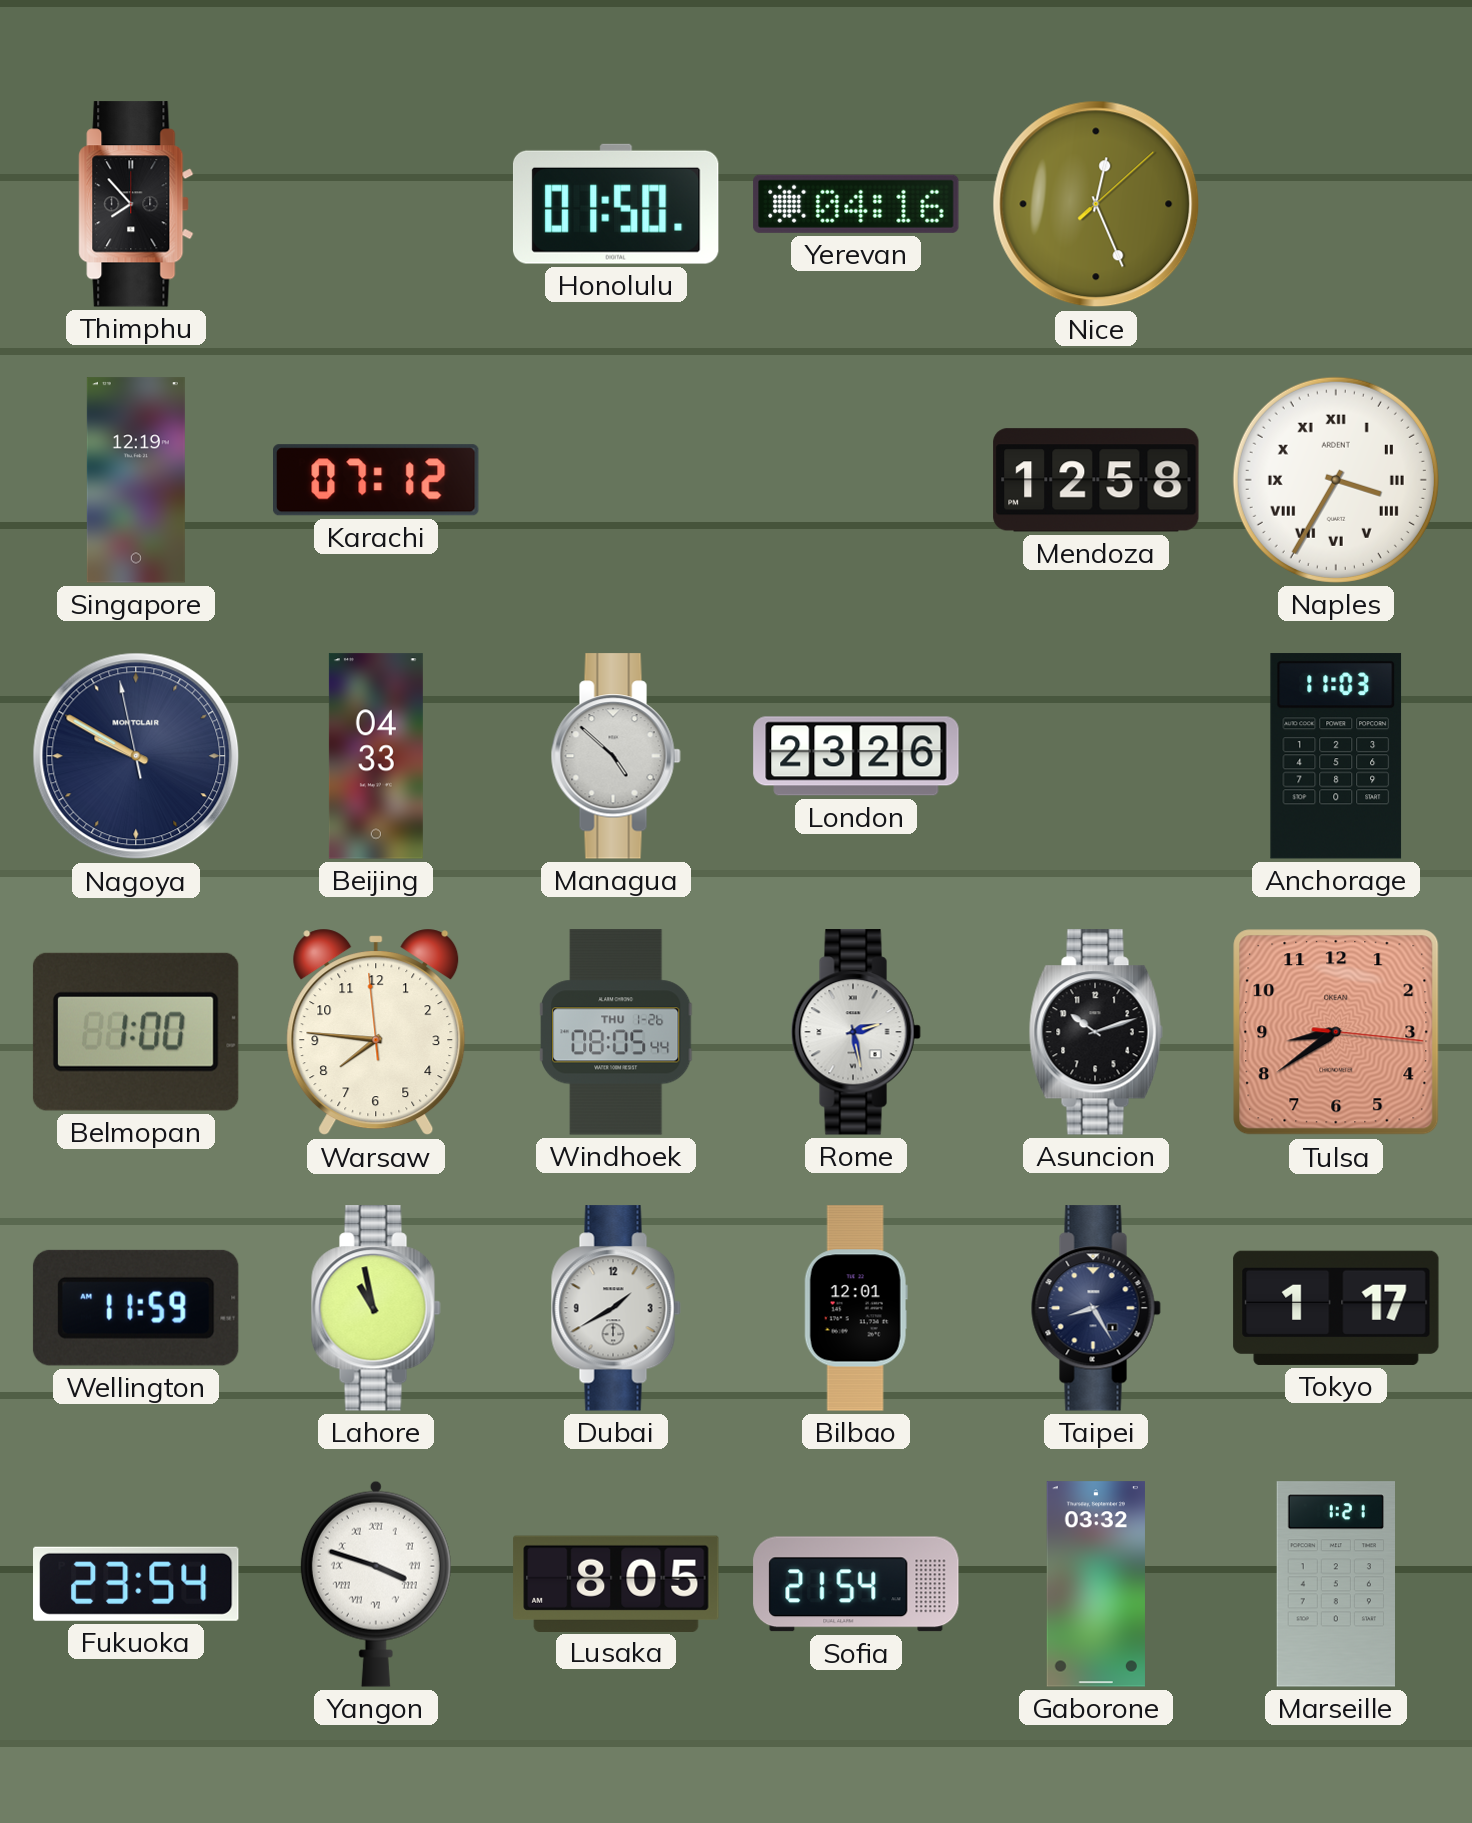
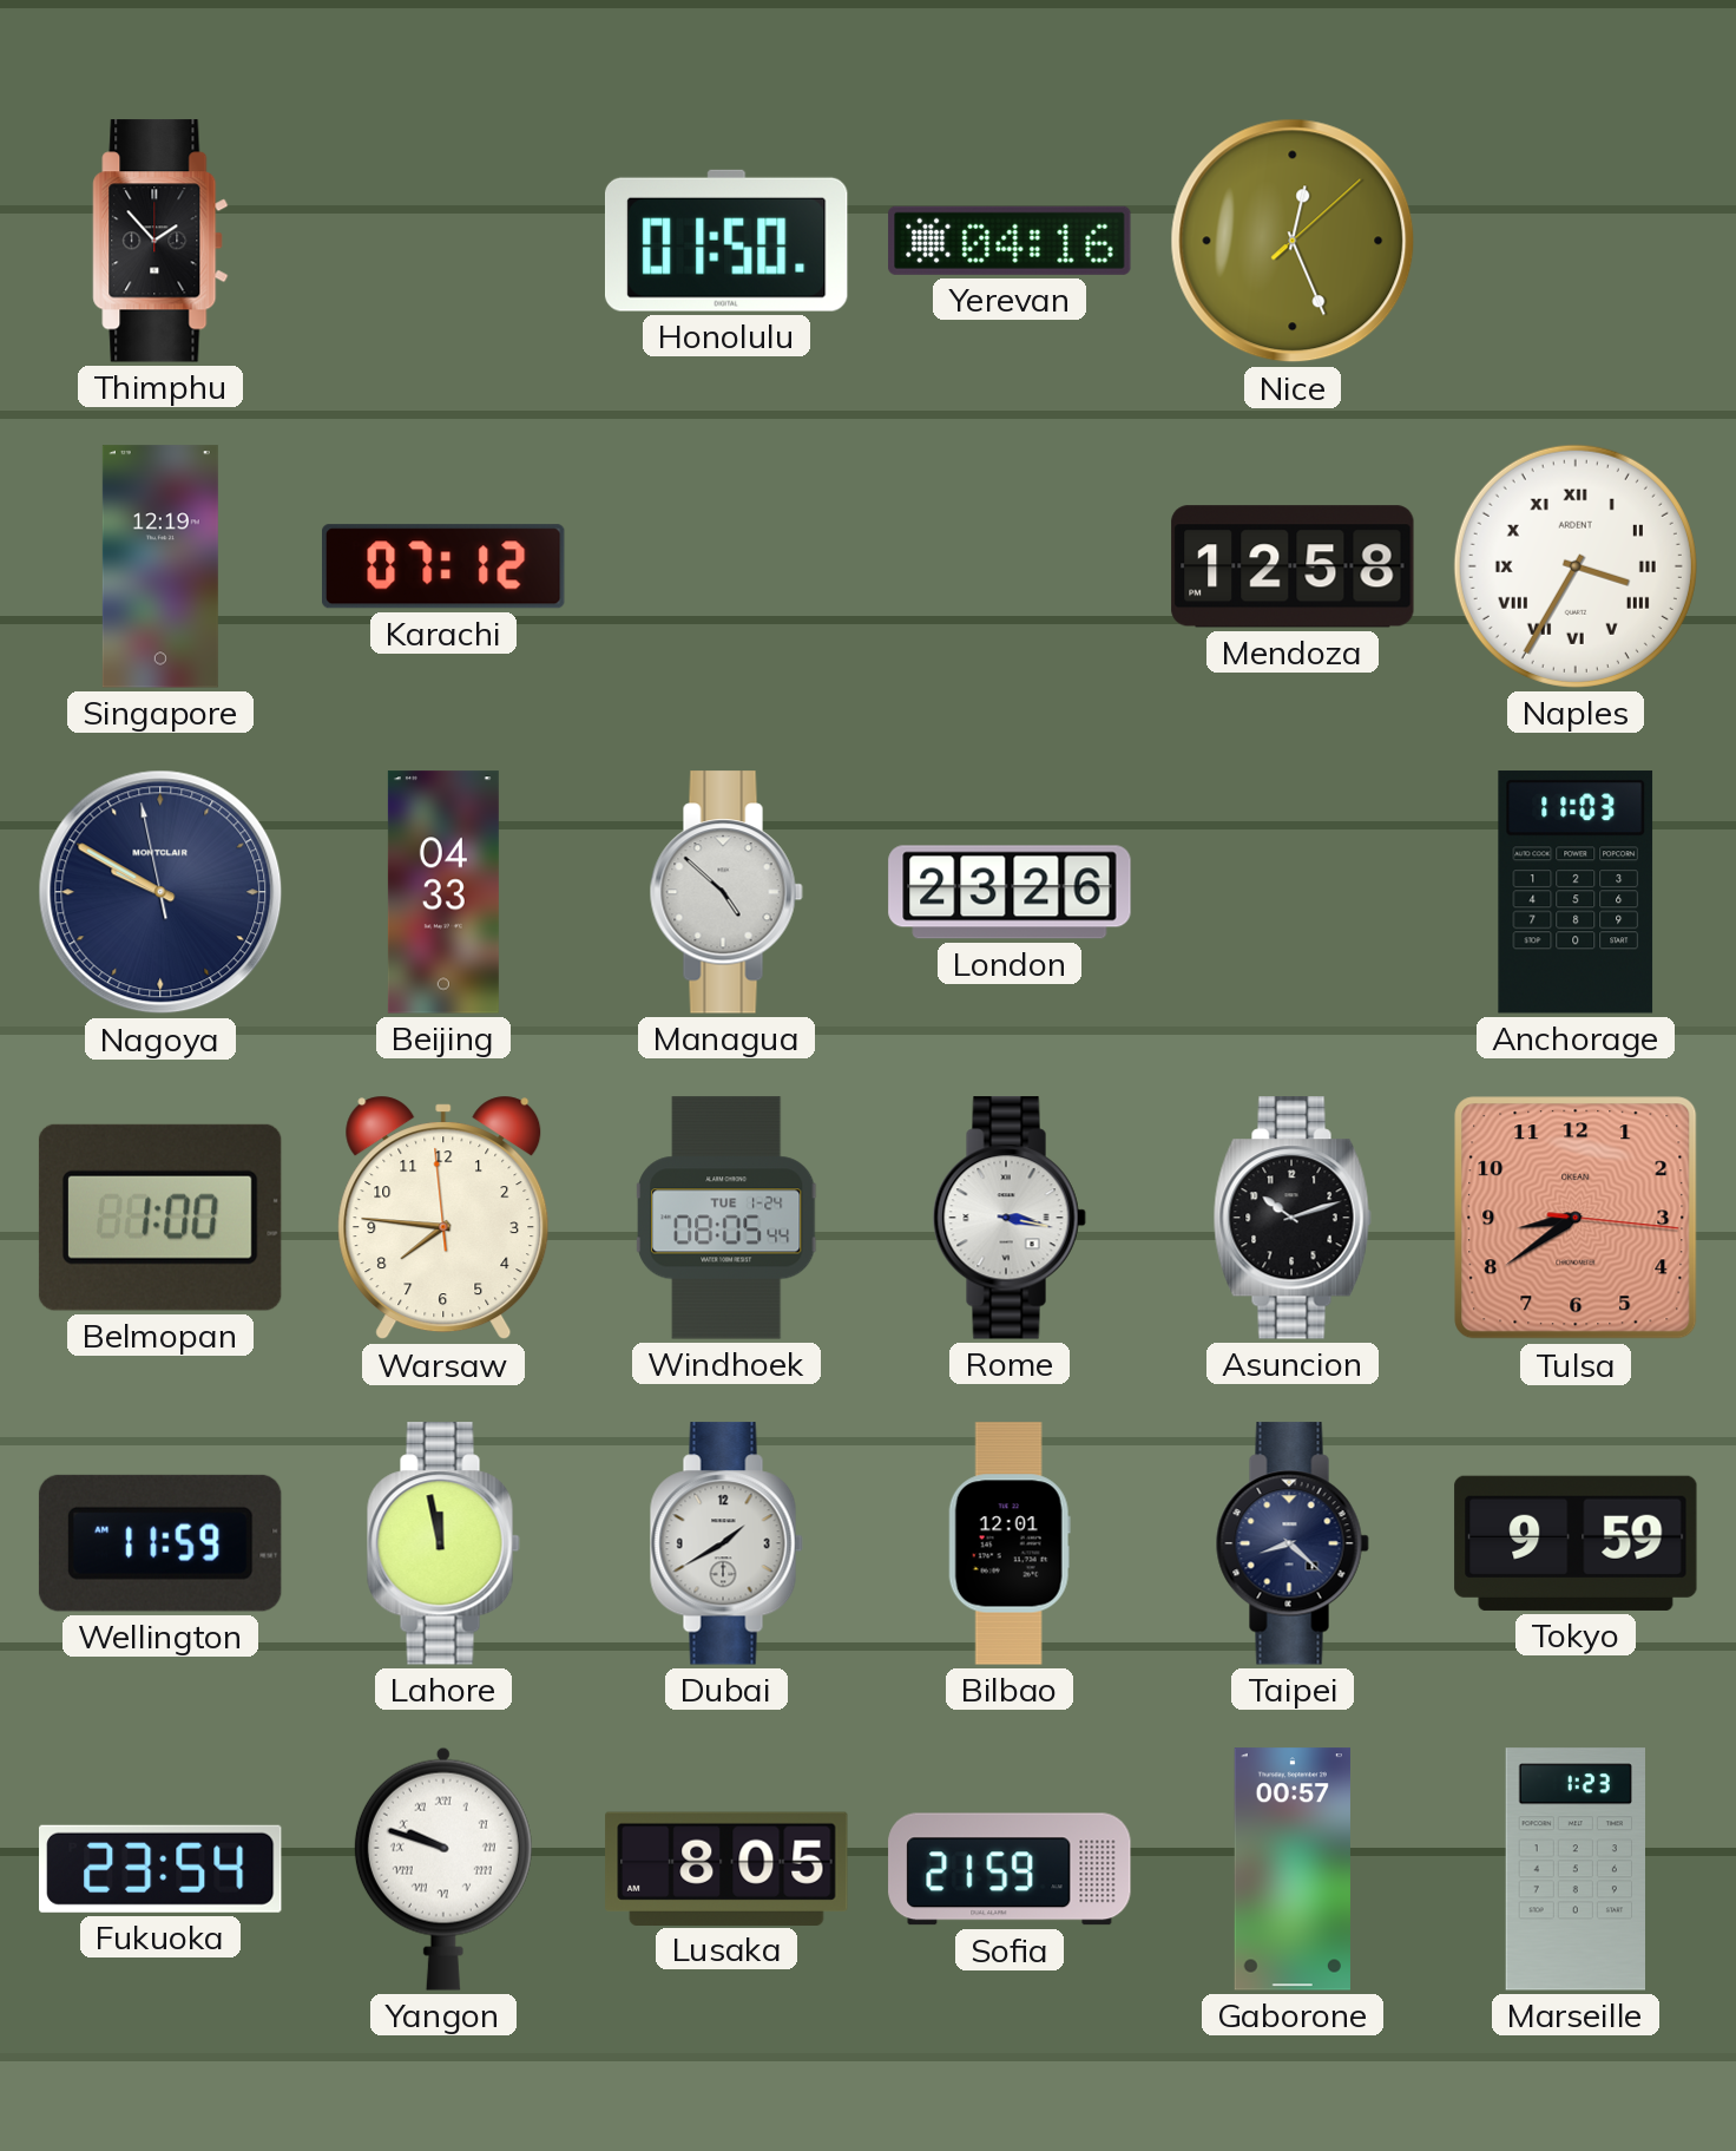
Thimphu: 7:53 -> 1:53
Windhoek date: THU 1-26 -> TUE 1-24
Rome: 2:28 -> 3:17
Lahore: 10:58 -> 11:58
Taipei: 8:25 -> 8:22
Tokyo: 1:17 -> 9:59
Yangon: 3:48 -> 9:48
Sofia: 21:54 -> 21:59
Gaborone: 03:32 -> 00:57
Marseille: 1:21 -> 1:23
